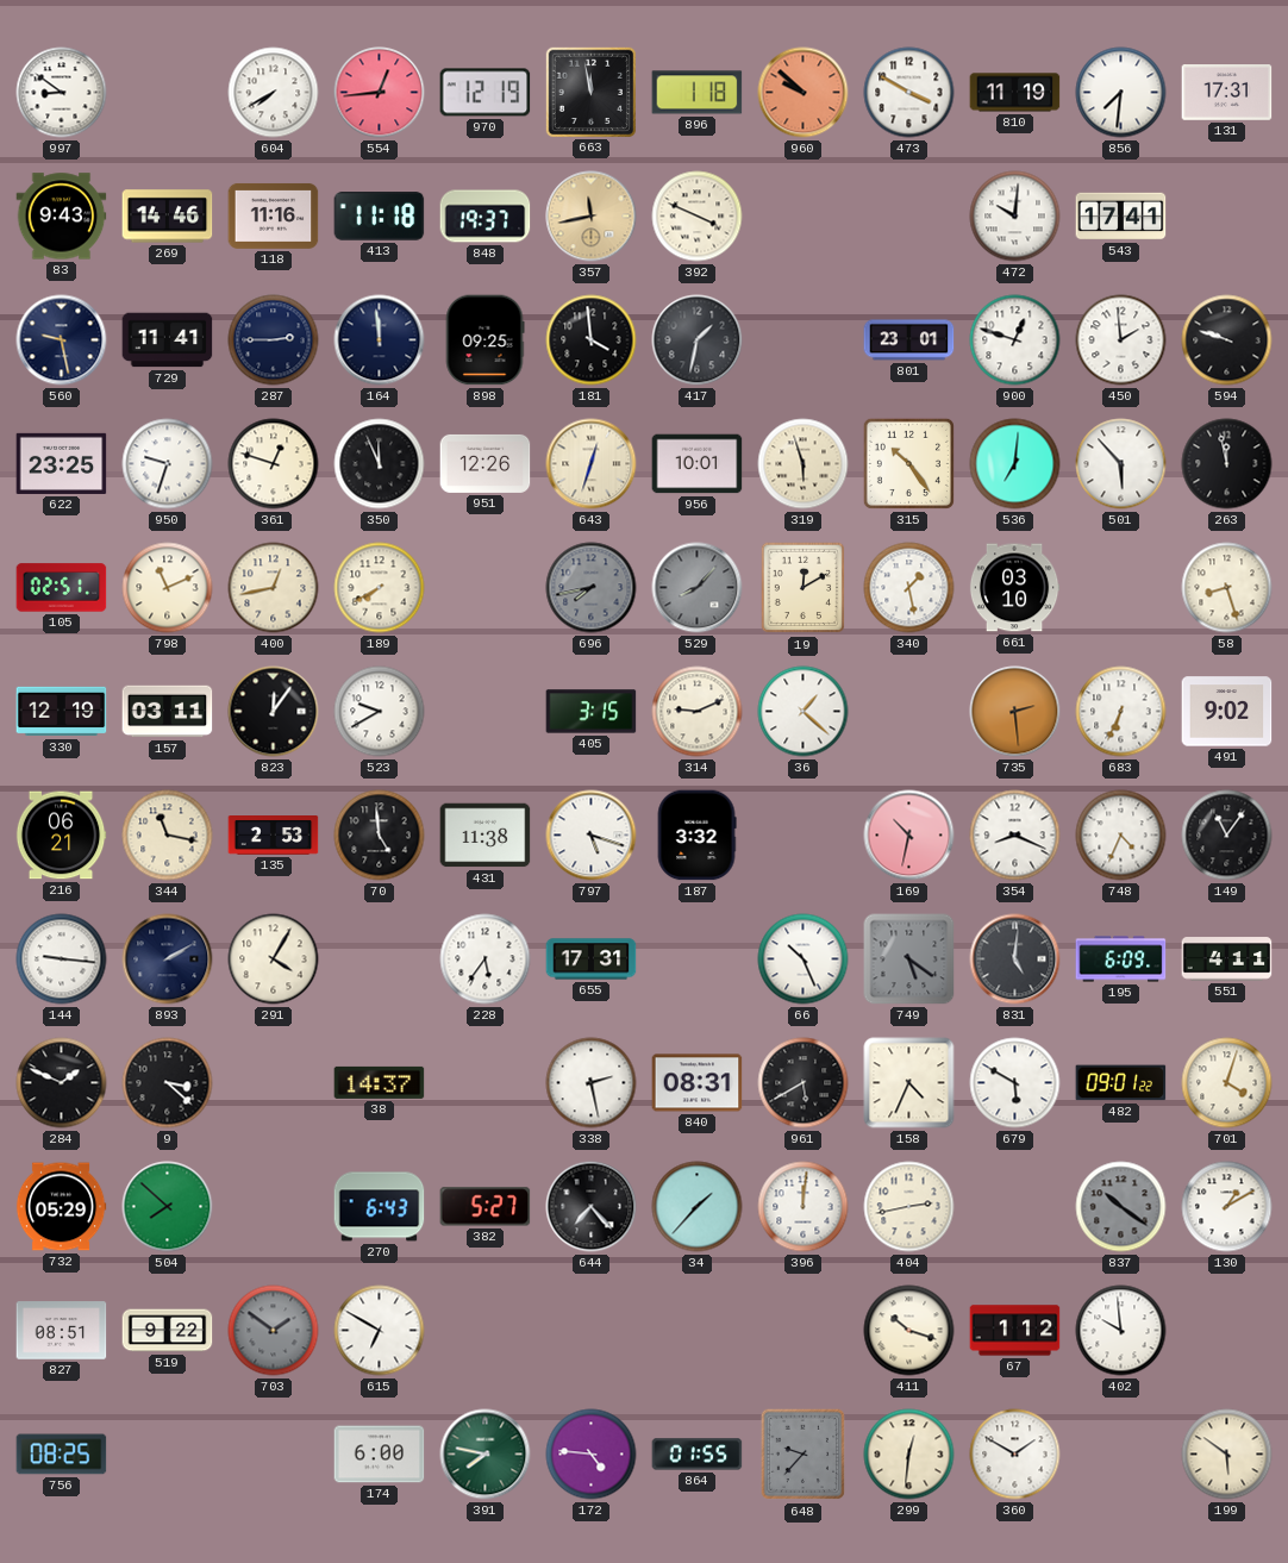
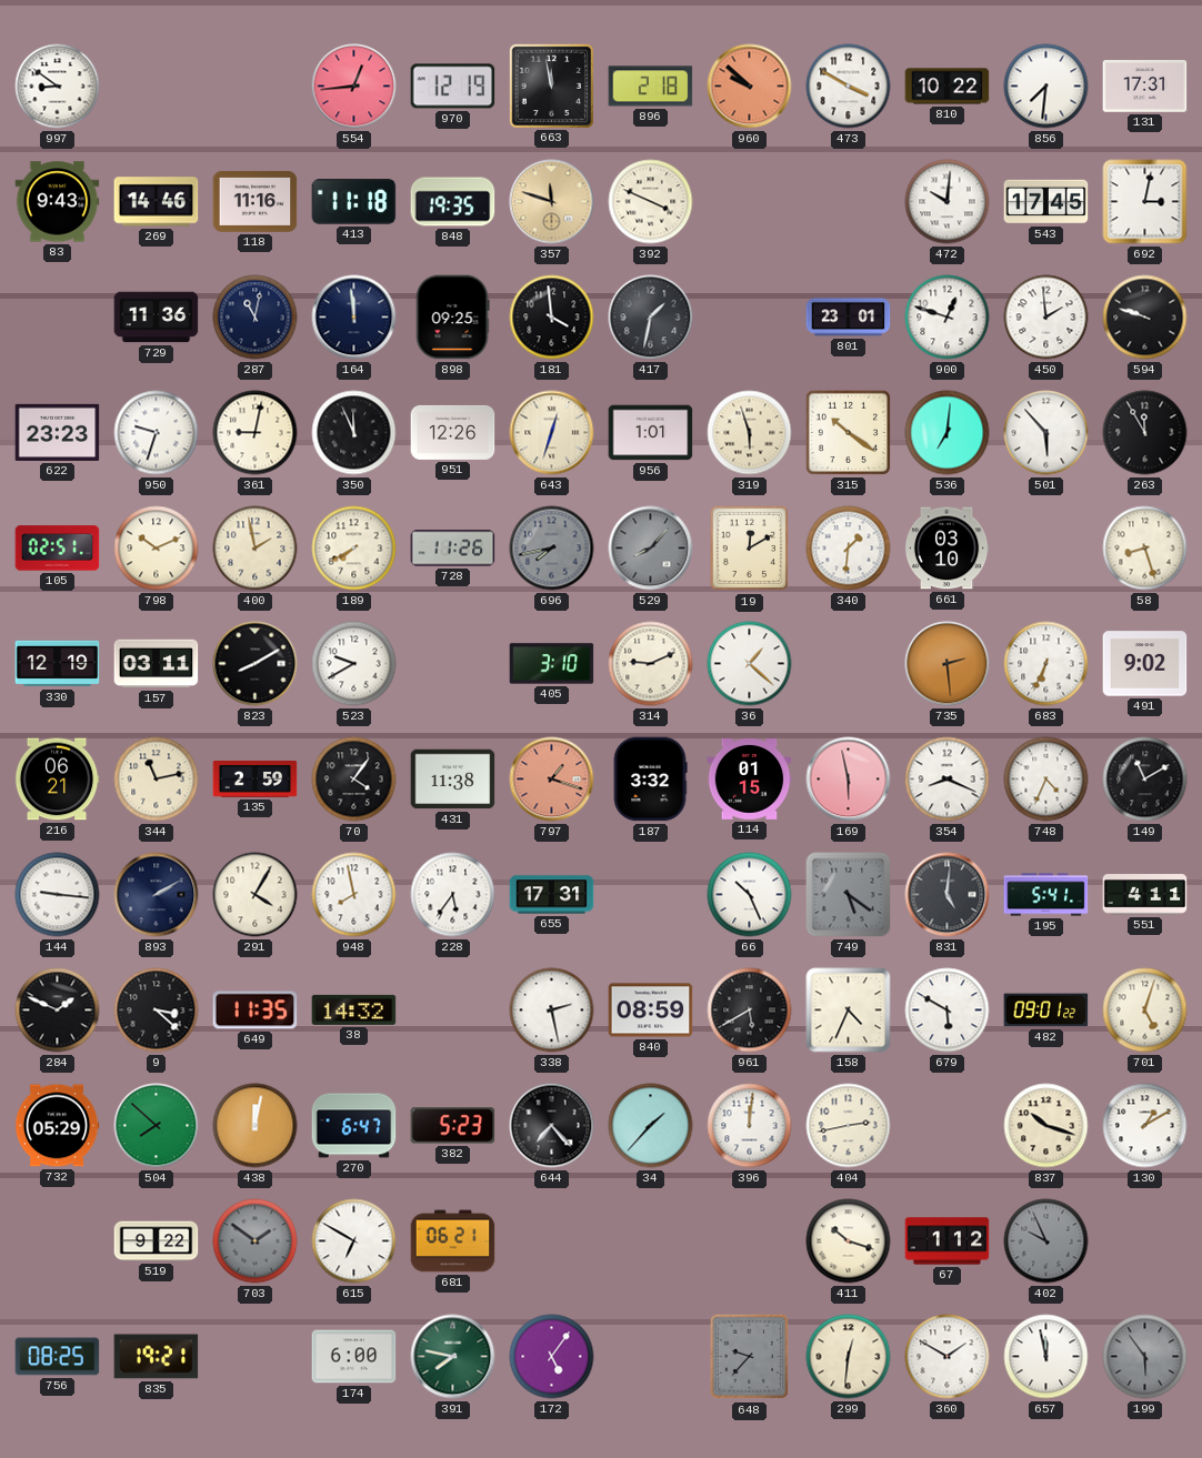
604: 7:40 -> none
896: 1:18 -> 2:18
810: 11:19 -> 10:22
848: 19:37 -> 19:35
357: 11:43 -> 11:48
543: 17:41 -> 17:45
692: none -> 3:02
560: 9:28 -> none
729: 11:41 -> 11:36
287: 2:45 -> 11:02
622: 23:25 -> 23:23
361: 12:48 -> 9:02
956: 10:01 -> 1:01
315: 10:24 -> 10:21
263: 11:58 -> 11:55
798: 11:11 -> 10:11
400: 12:43 -> 1:58
728: none -> 11:26
340: 1:28 -> 1:31
823: 12:06 -> 8:10
405: 3:15 -> 3:10
344: 11:17 -> 11:13
135: 2:53 -> 2:59
70: 4:59 -> 4:06
797: 5:18 -> 1:18
797 dial: white -> salmon
114: none -> 01:15
169: 10:32 -> 5:58
149: 11:06 -> 11:10
948: none -> 7:58
195: 6:09 -> 5:41
649: none -> 11:35
38: 14:37 -> 14:32
840: 08:31 -> 08:59
701: 4:03 -> 5:03
438: none -> 12:02
270: 6:43 -> 6:47
382: 5:27 -> 5:23
837: 10:21 -> 10:18
837 dial: grey -> cream
827: 08:51 -> none
681: none -> 06:21
402: 9:59 -> 9:56
402 dial: white -> grey
835: none -> 19:21
172: 4:46 -> 5:06
864: 01:55 -> none
657: none -> 11:58
199: 5:51 -> 5:54
199 dial: cream -> grey
